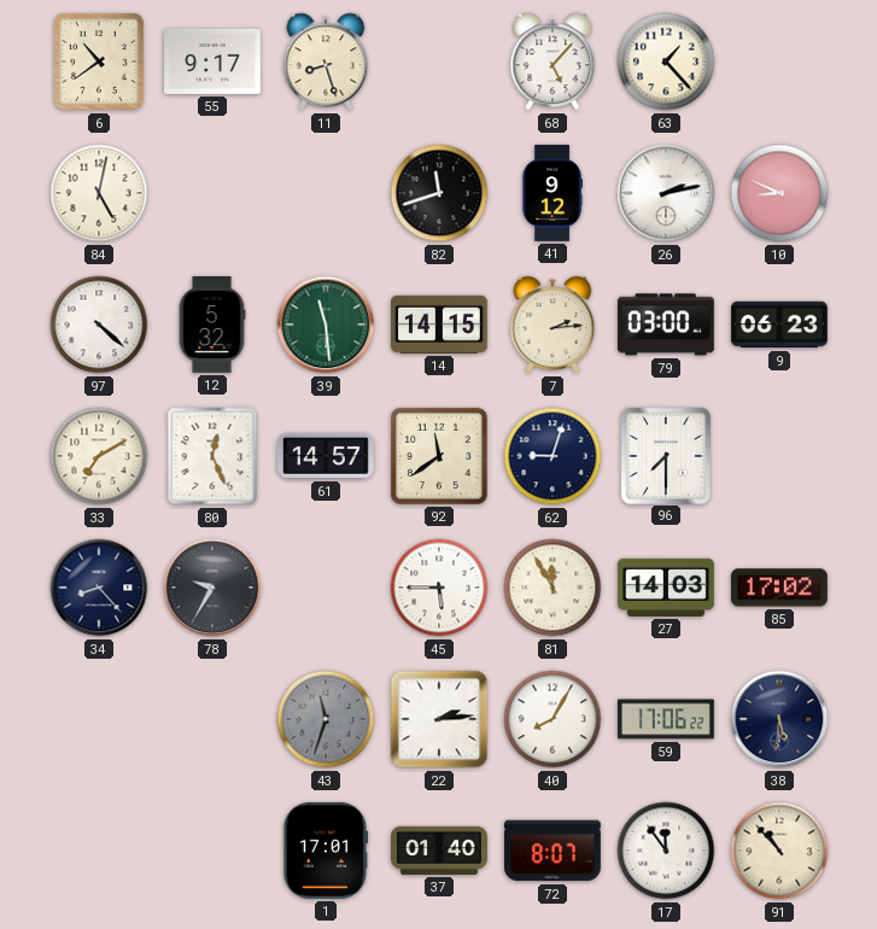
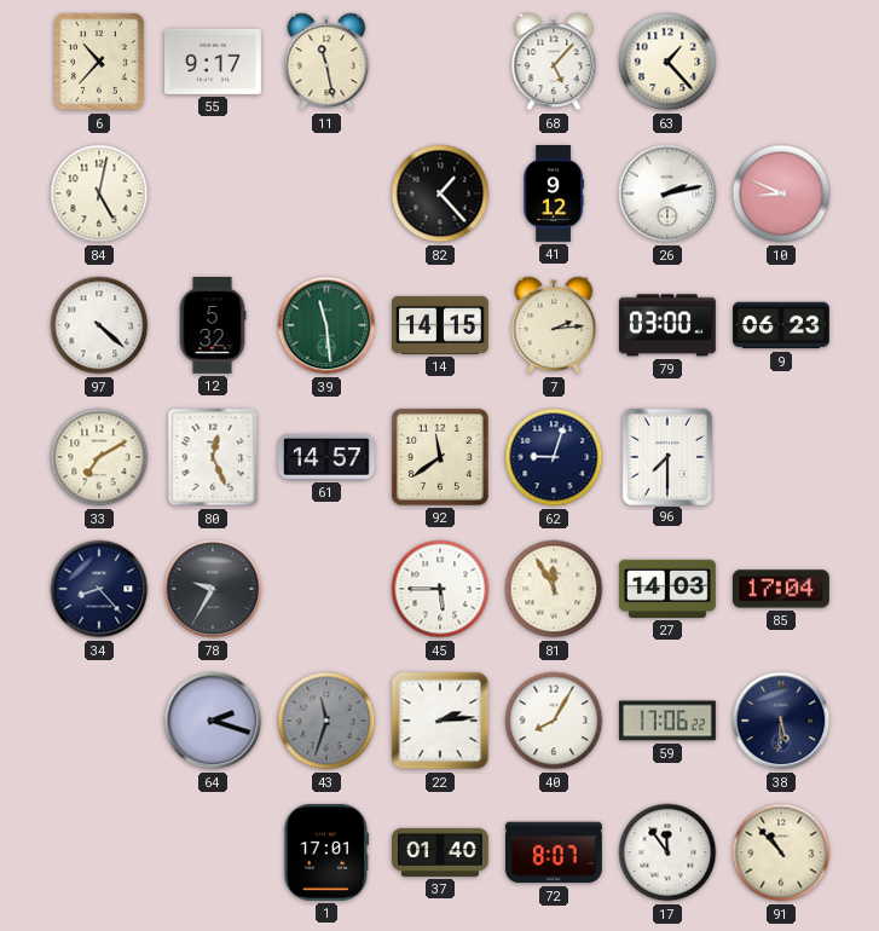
6: 10:39 -> 10:37
11: 8:27 -> 11:28
82: 11:42 -> 1:23
85: 17:02 -> 17:04
64: none -> 2:18
